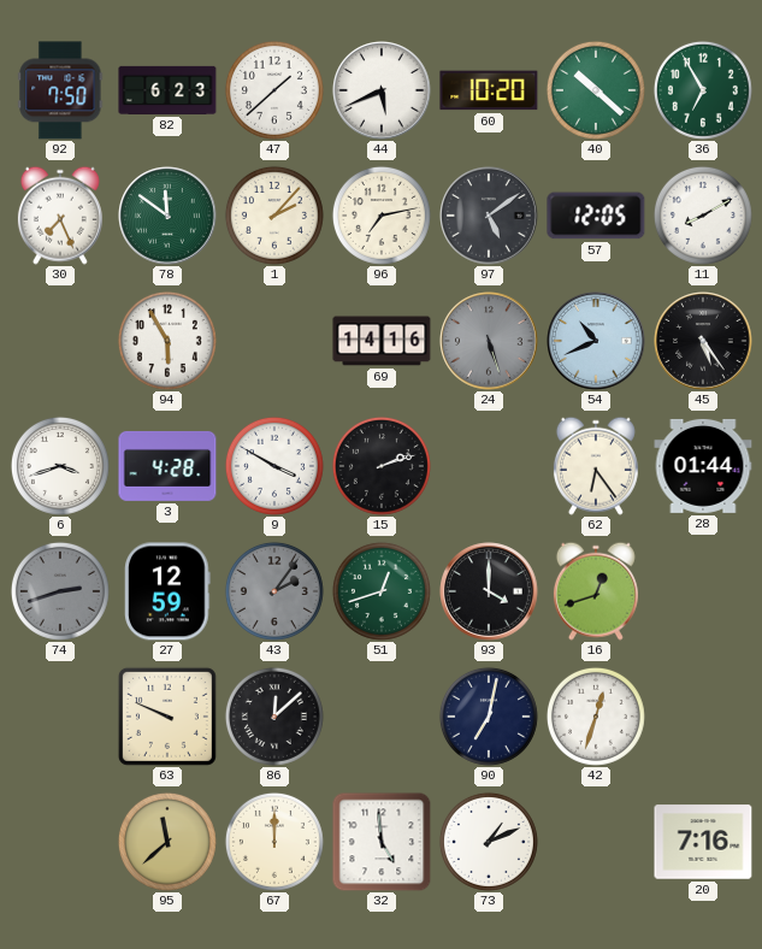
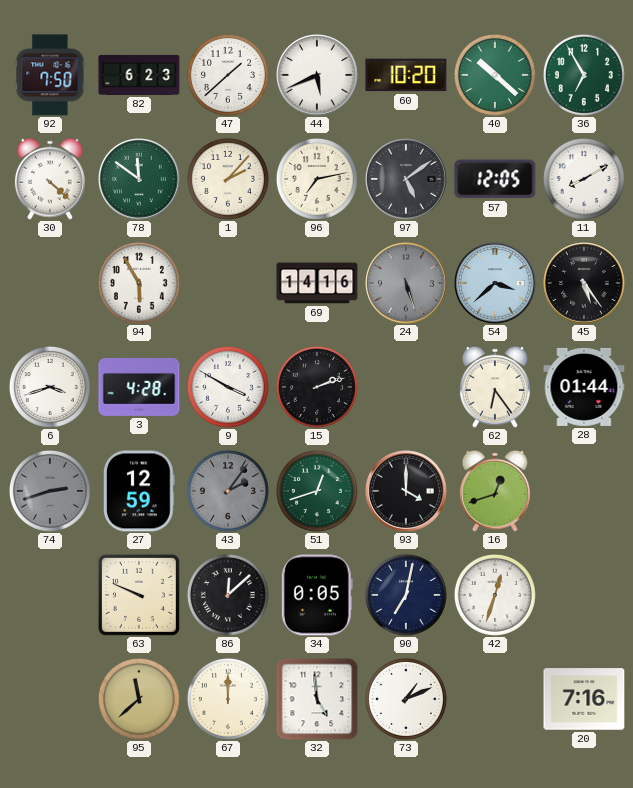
30: 7:26 -> 4:22
54: 10:41 -> 3:38
34: none -> 0:05
